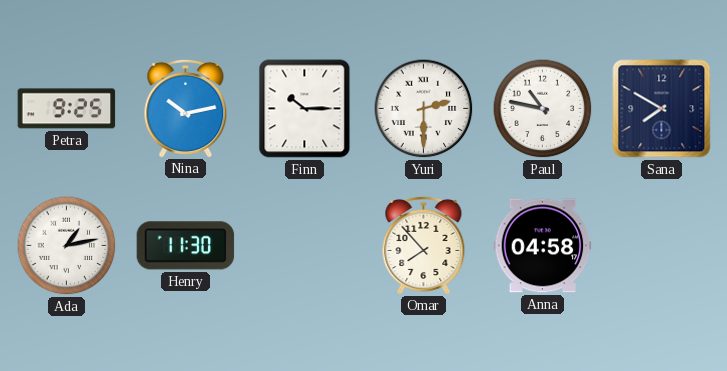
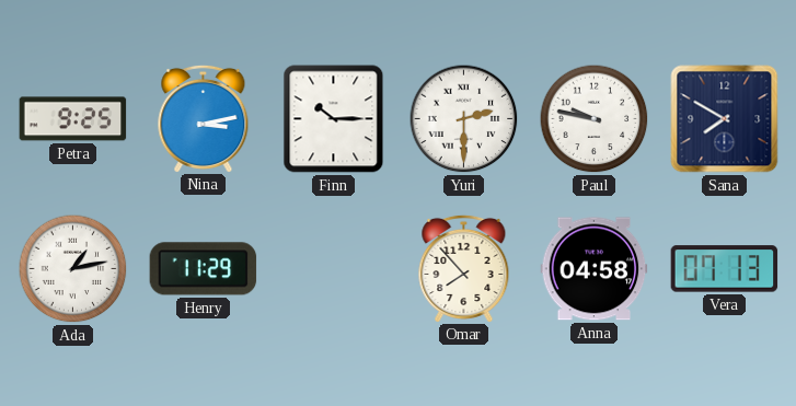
Nina: 10:13 -> 3:13
Paul: 10:47 -> 9:47
Henry: 11:30 -> 11:29
Vera: none -> 07:13
